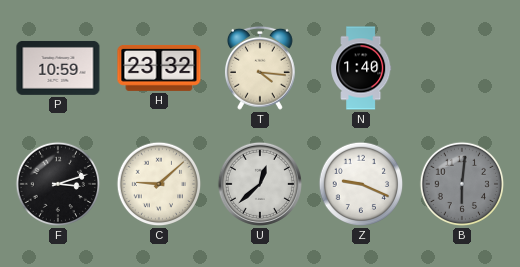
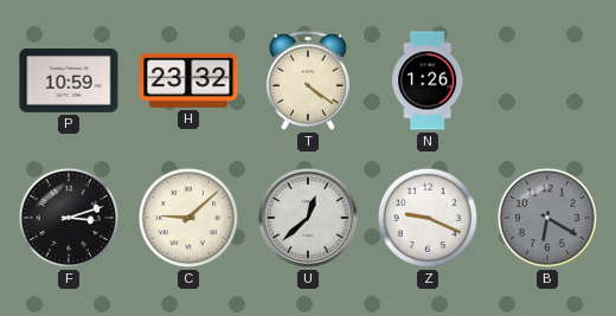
T: 4:16 -> 4:21
N: 1:40 -> 1:26
B: 6:01 -> 6:20
